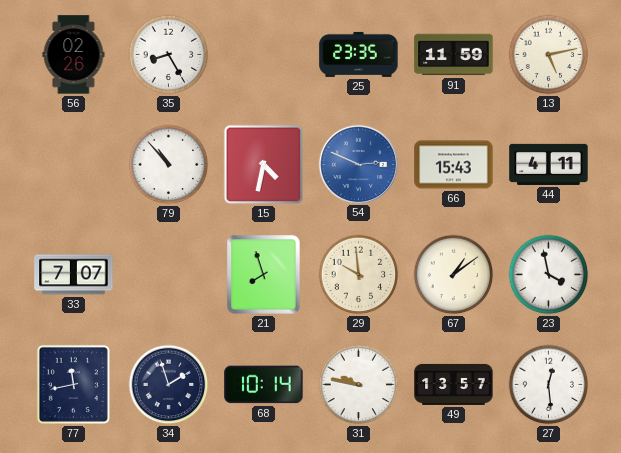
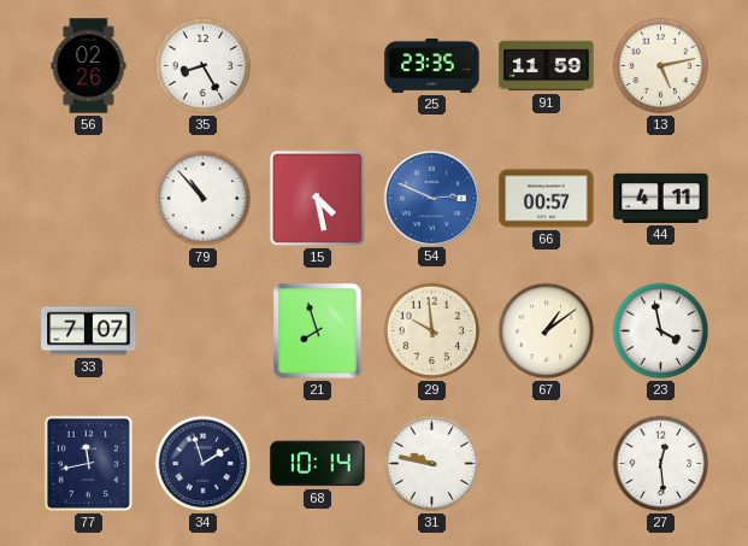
15: 4:32 -> 4:28
66: 15:43 -> 00:57
49: 13:57 -> none
